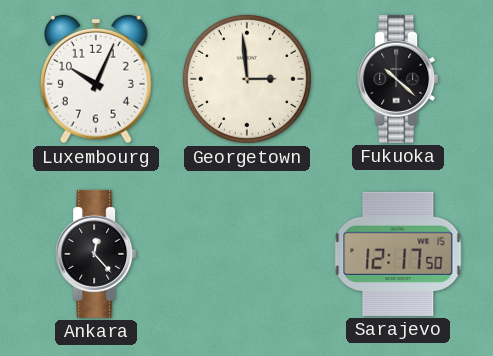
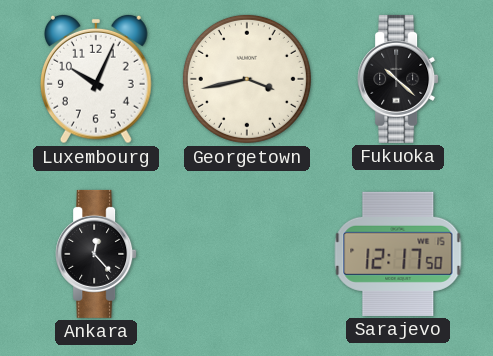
Georgetown: 2:59 -> 3:43
